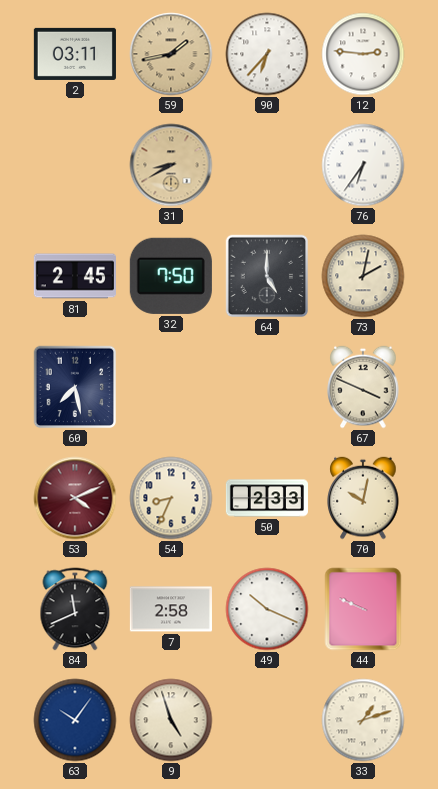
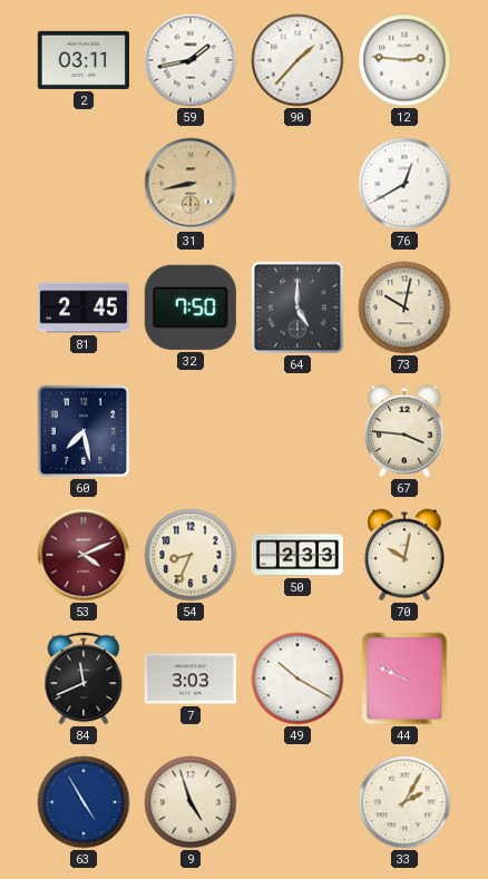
59 dial: champagne -> white
90: 6:37 -> 1:37
31: 8:40 -> 8:43
76: 6:36 -> 12:40
73: 2:02 -> 10:02
67: 3:49 -> 3:46
7: 2:58 -> 3:03
49: 10:19 -> 10:20
63: 10:06 -> 4:55
33: 1:12 -> 2:05
